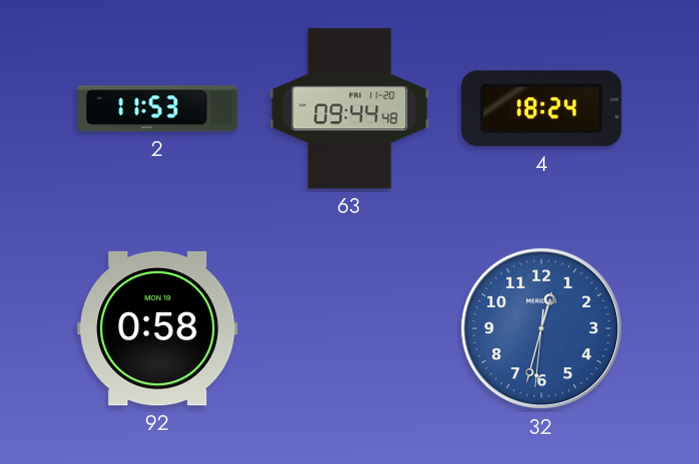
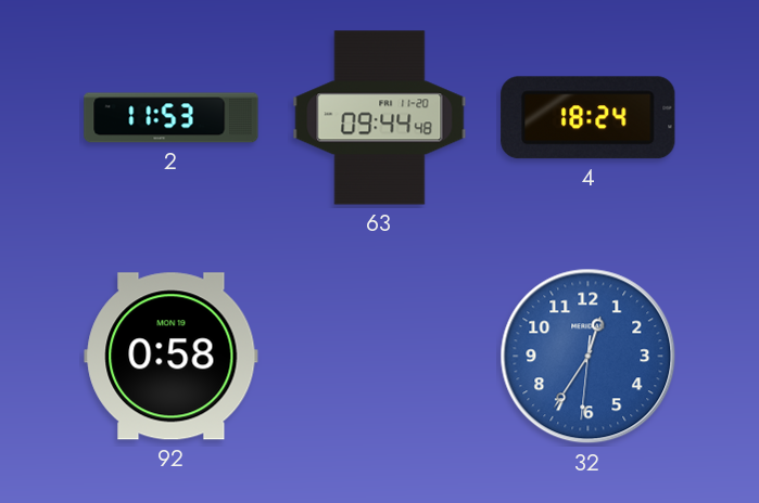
32: 12:32 -> 12:35
